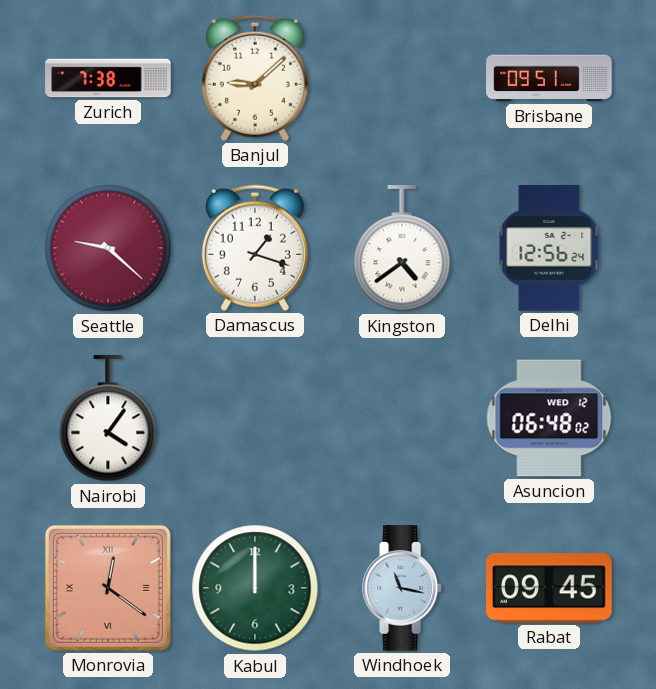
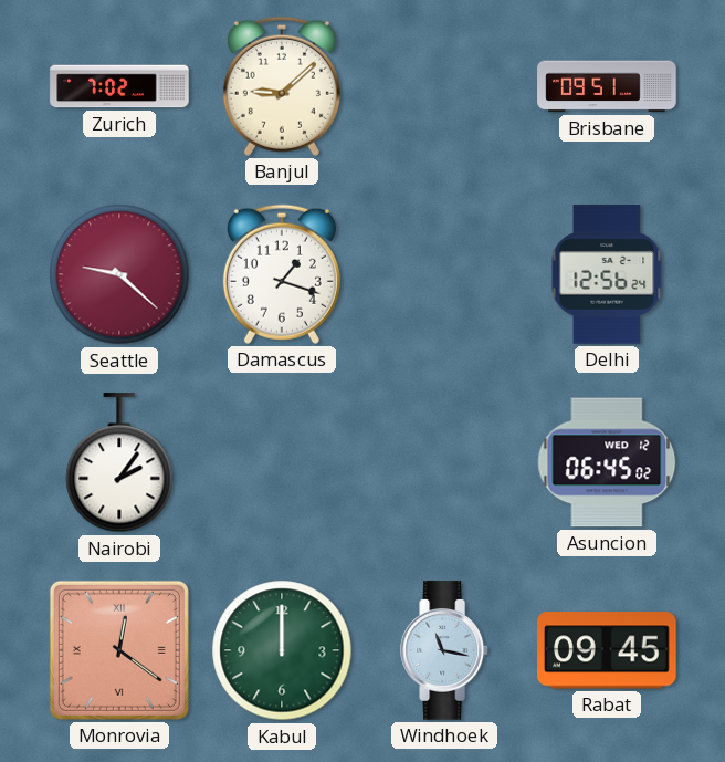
Zurich: 7:38 -> 7:02
Kingston: 4:39 -> none
Nairobi: 4:06 -> 2:06
Asuncion: 06:48 -> 06:45
